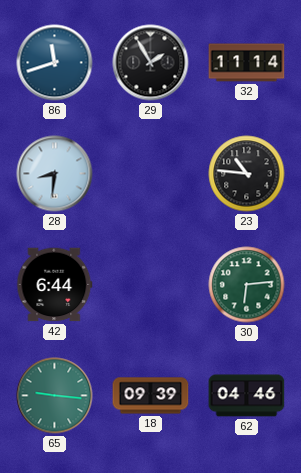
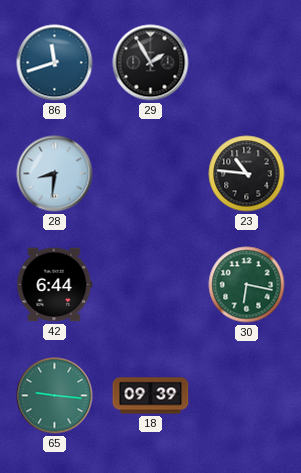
32: 11:14 -> none
30: 6:14 -> 6:17
62: 04:46 -> none
